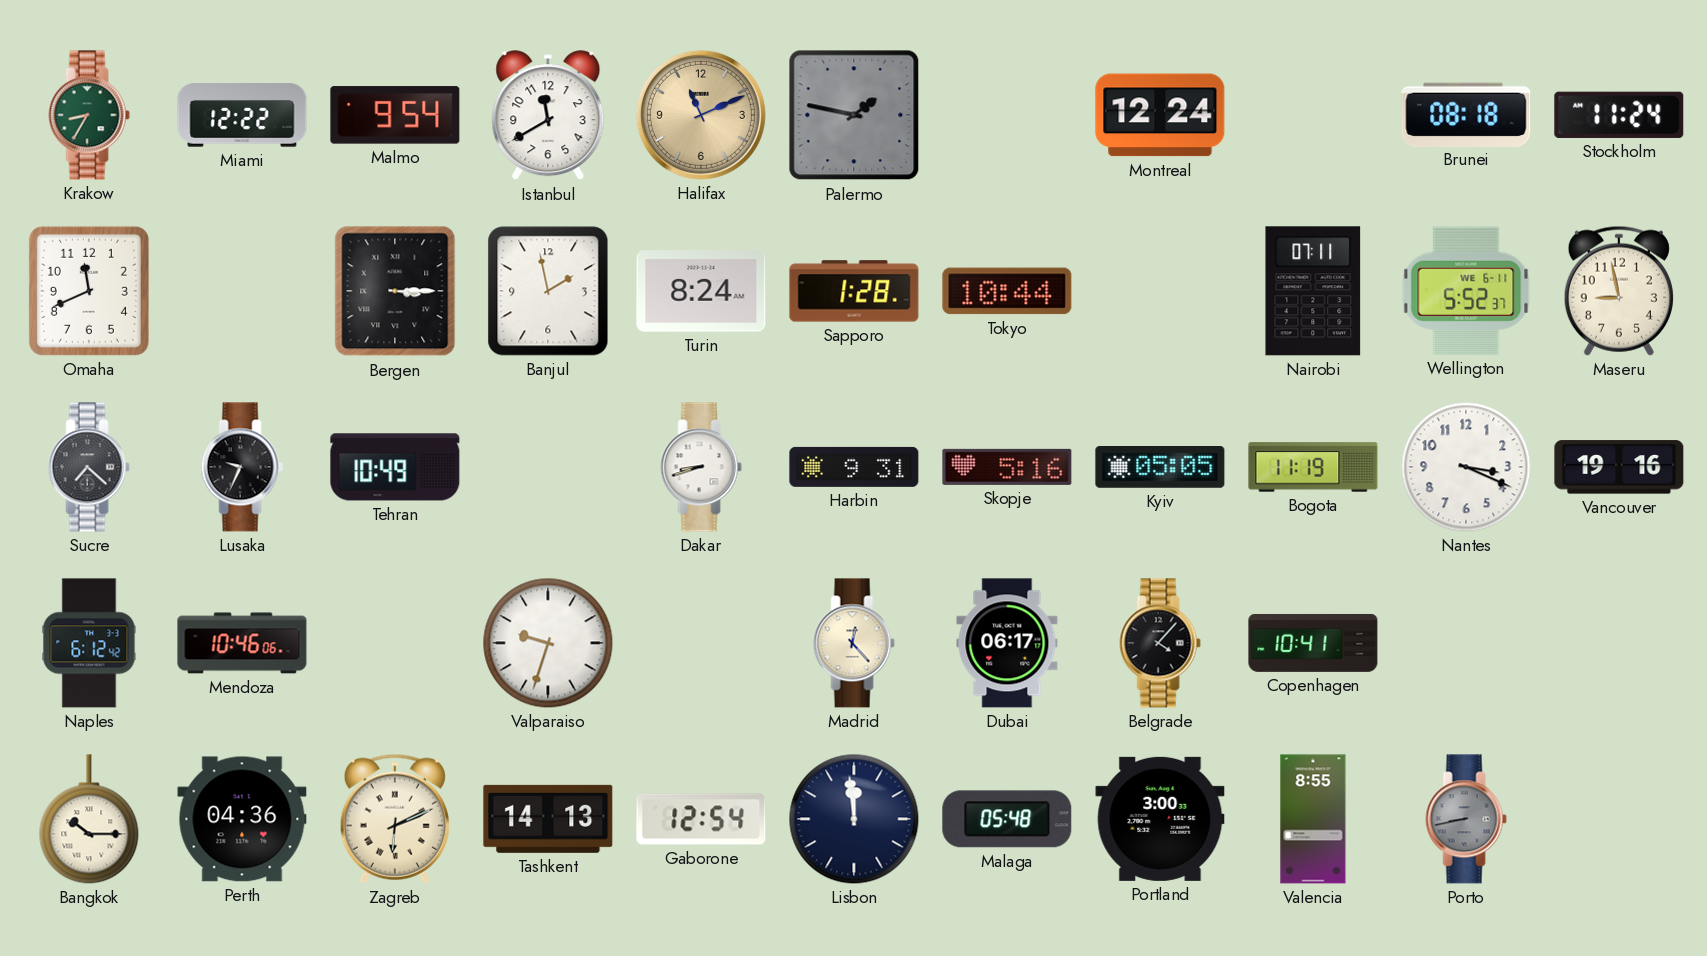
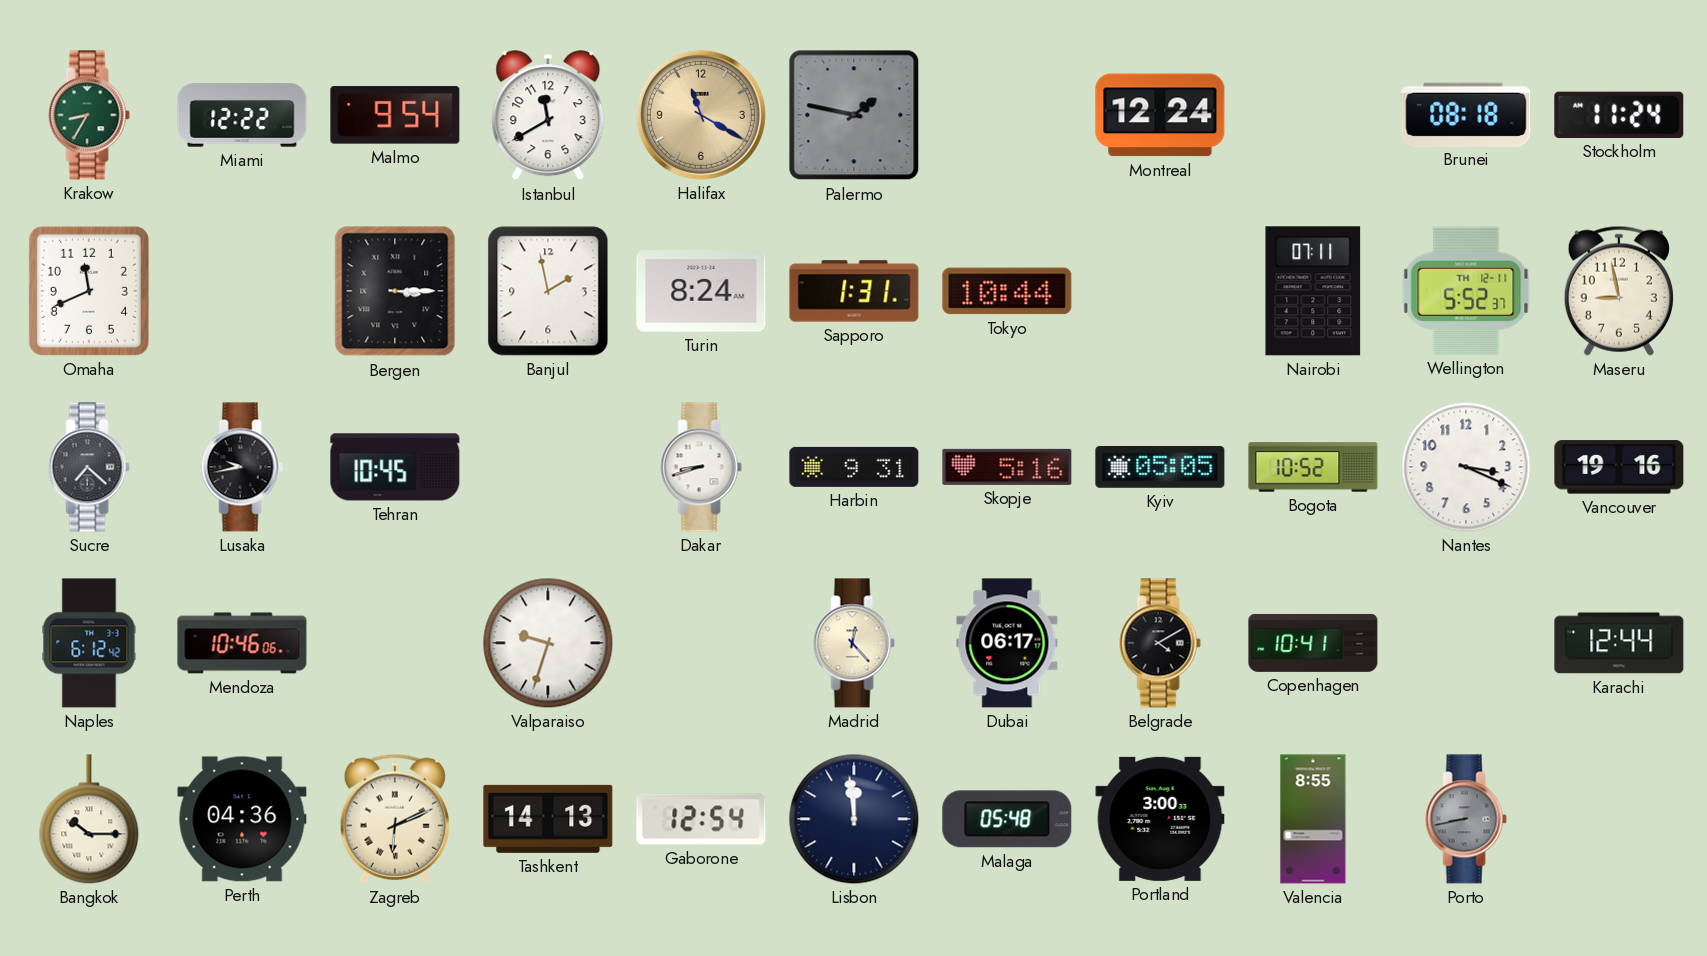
Halifax: 11:11 -> 11:20
Sapporo: 1:28 -> 1:31
Wellington date: WE 6-11 -> TH 12-11
Lusaka: 9:34 -> 9:43
Tehran: 10:49 -> 10:45
Bogota: 11:19 -> 10:52
Belgrade: 4:07 -> 4:10
Karachi: none -> 12:44
